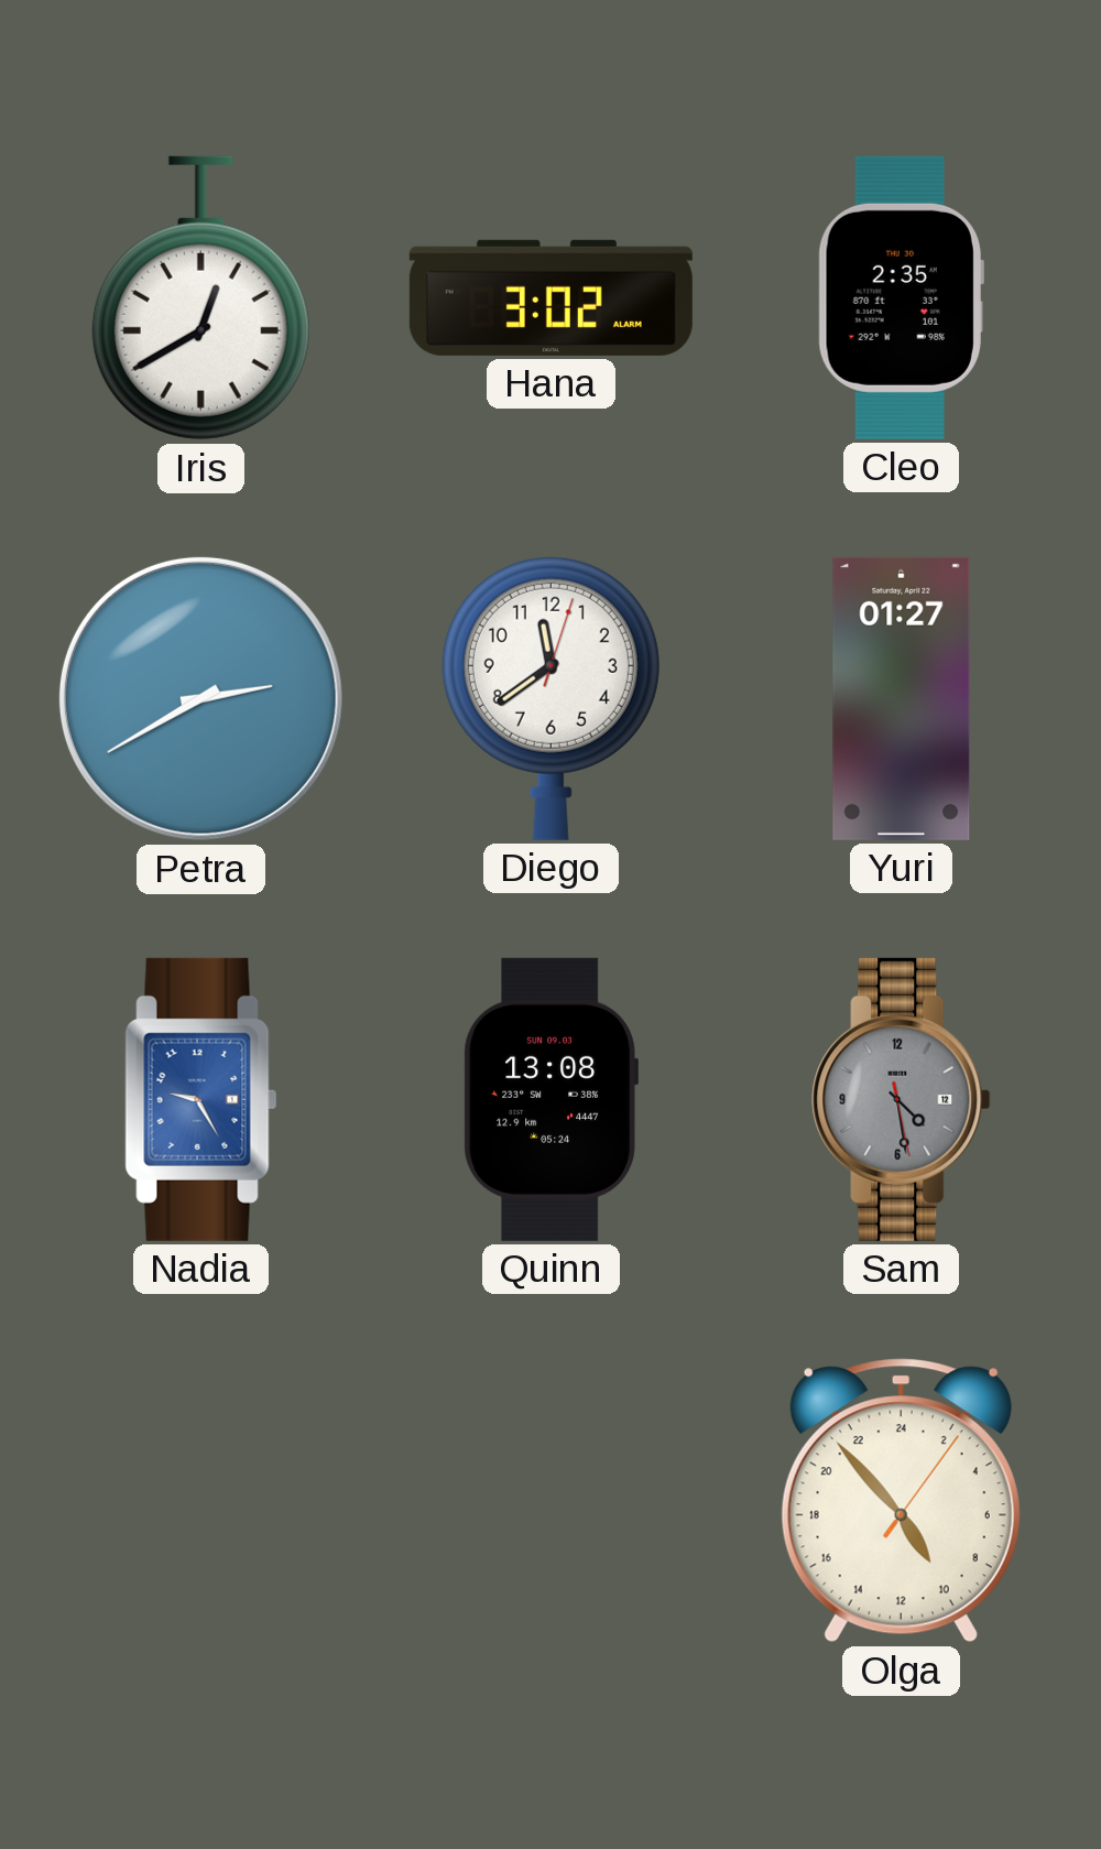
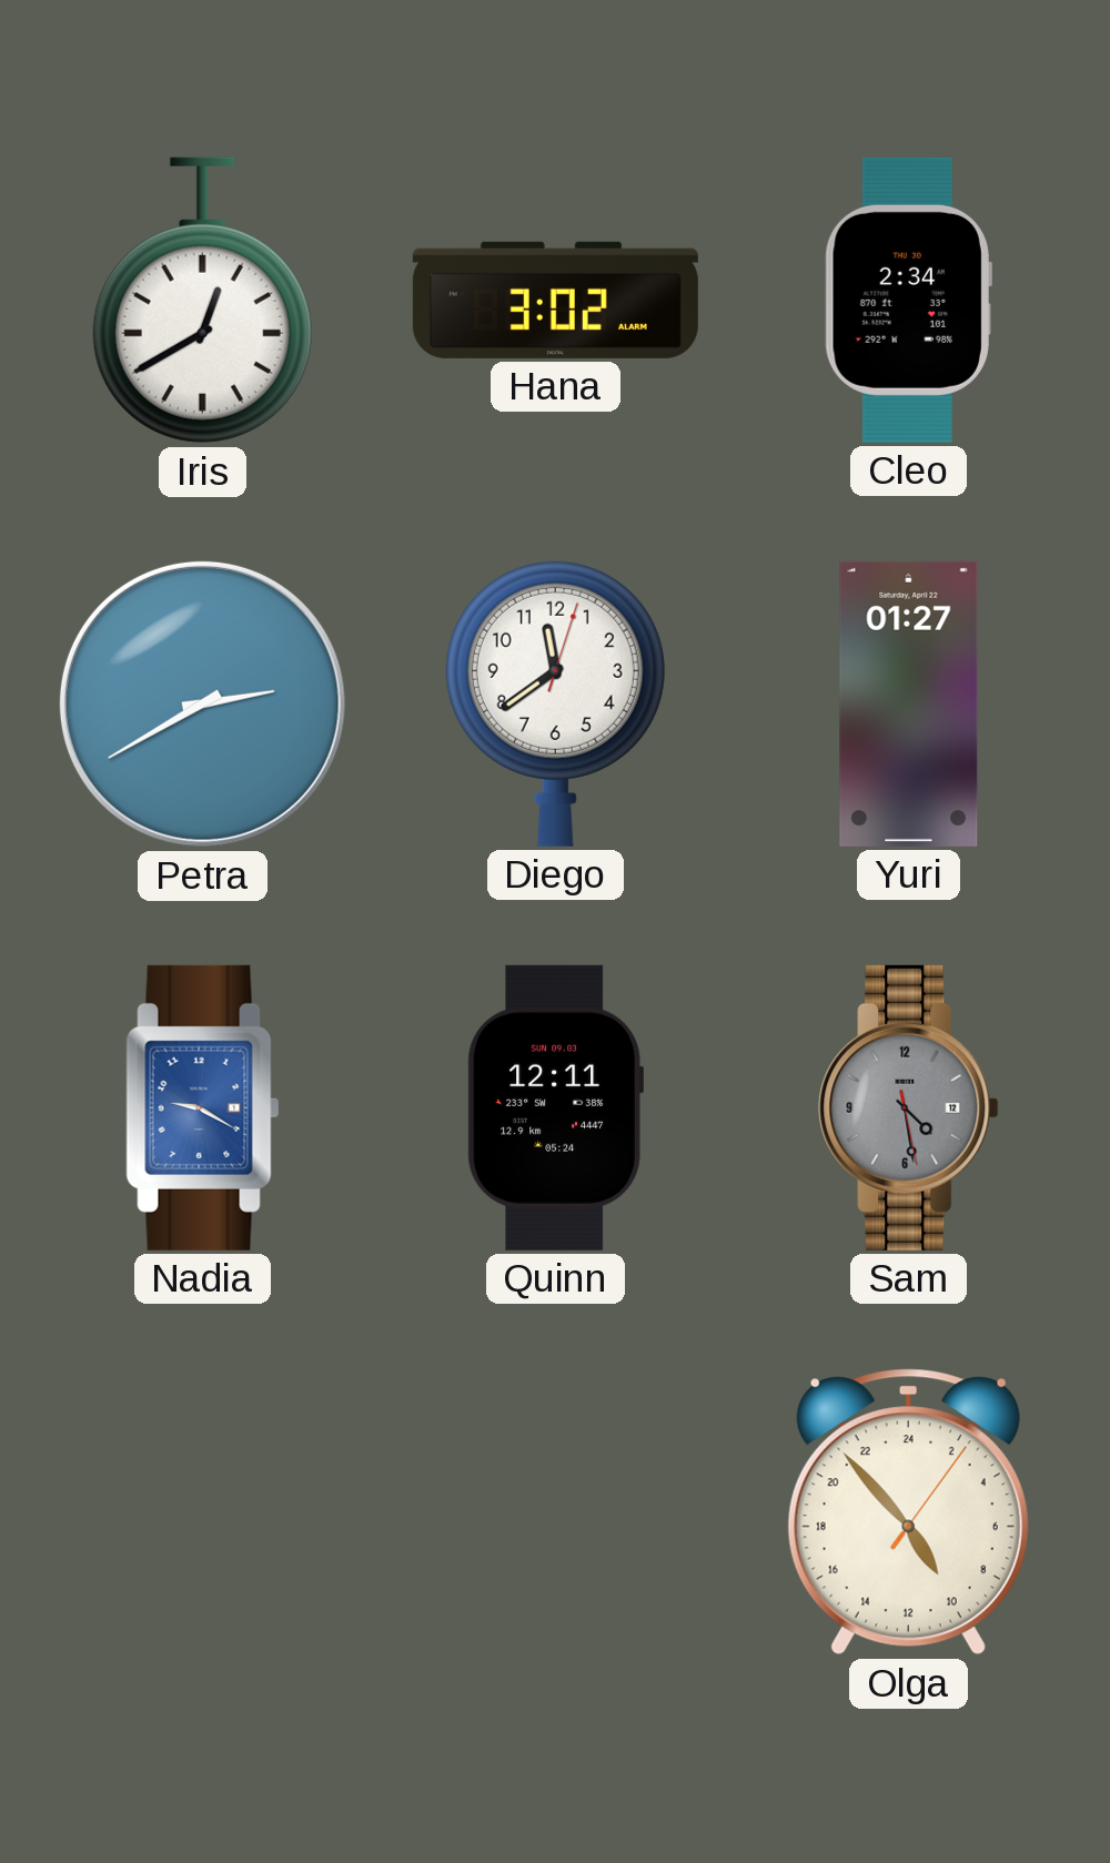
Cleo: 2:35 -> 2:34
Nadia: 9:25 -> 9:20
Quinn: 13:08 -> 12:11
